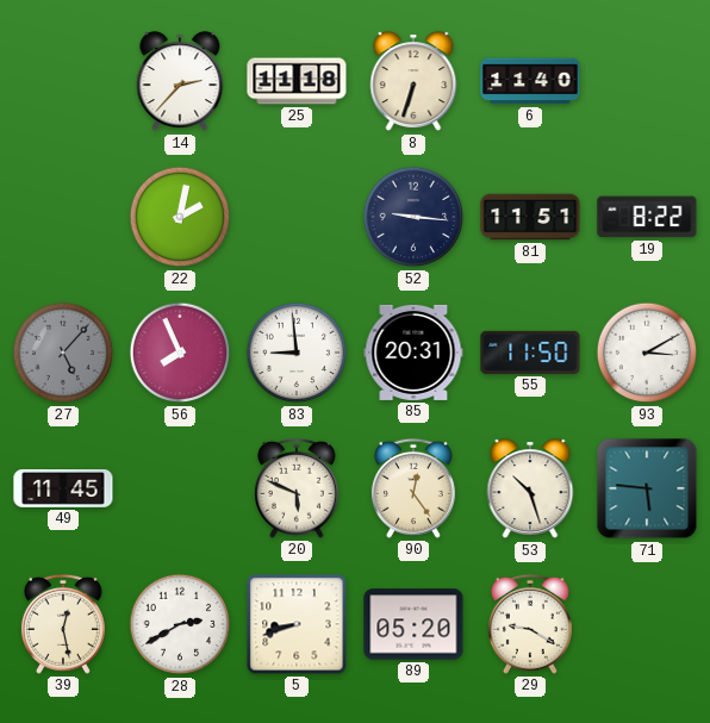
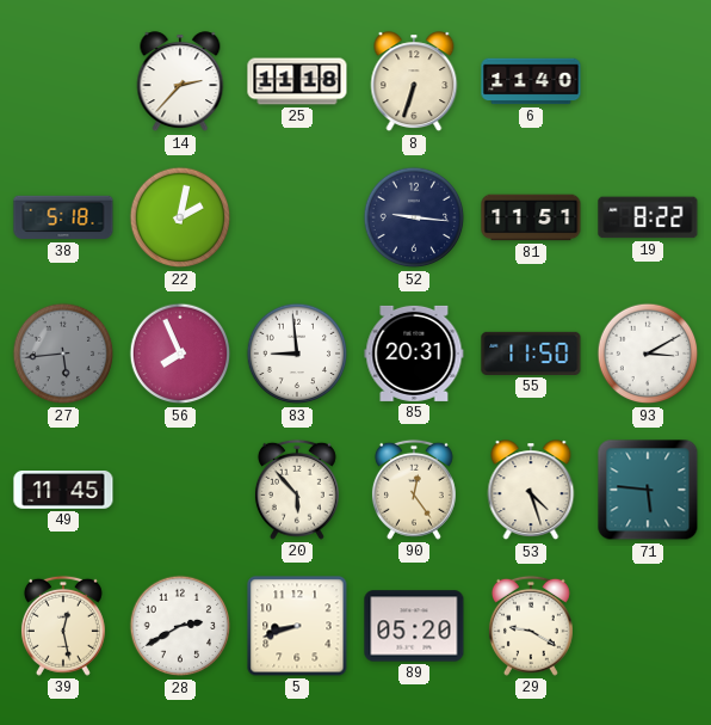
38: none -> 5:18
27: 5:07 -> 5:44
20: 5:49 -> 5:53
53: 10:27 -> 4:27
